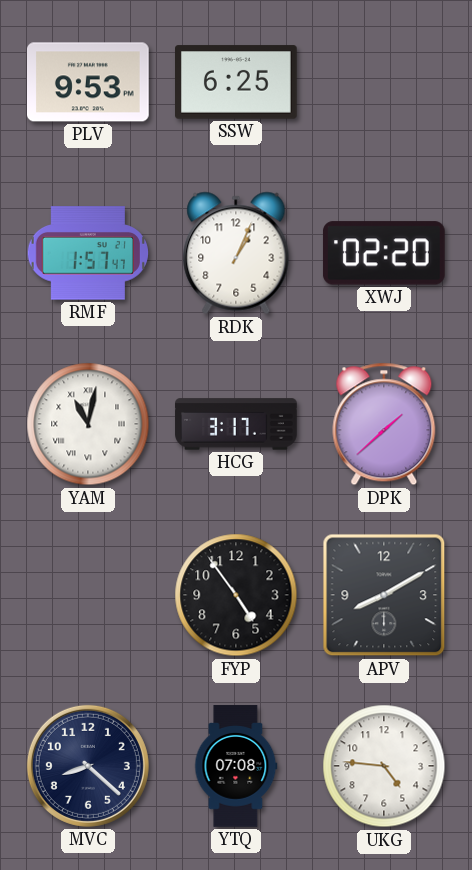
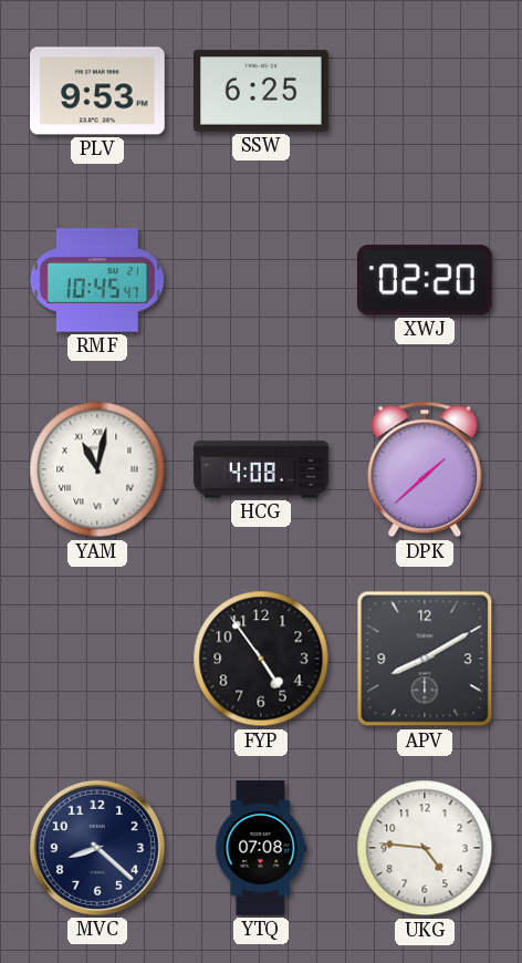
RMF: 1:57 -> 10:45
RDK: 1:04 -> none
HCG: 3:17 -> 4:08
